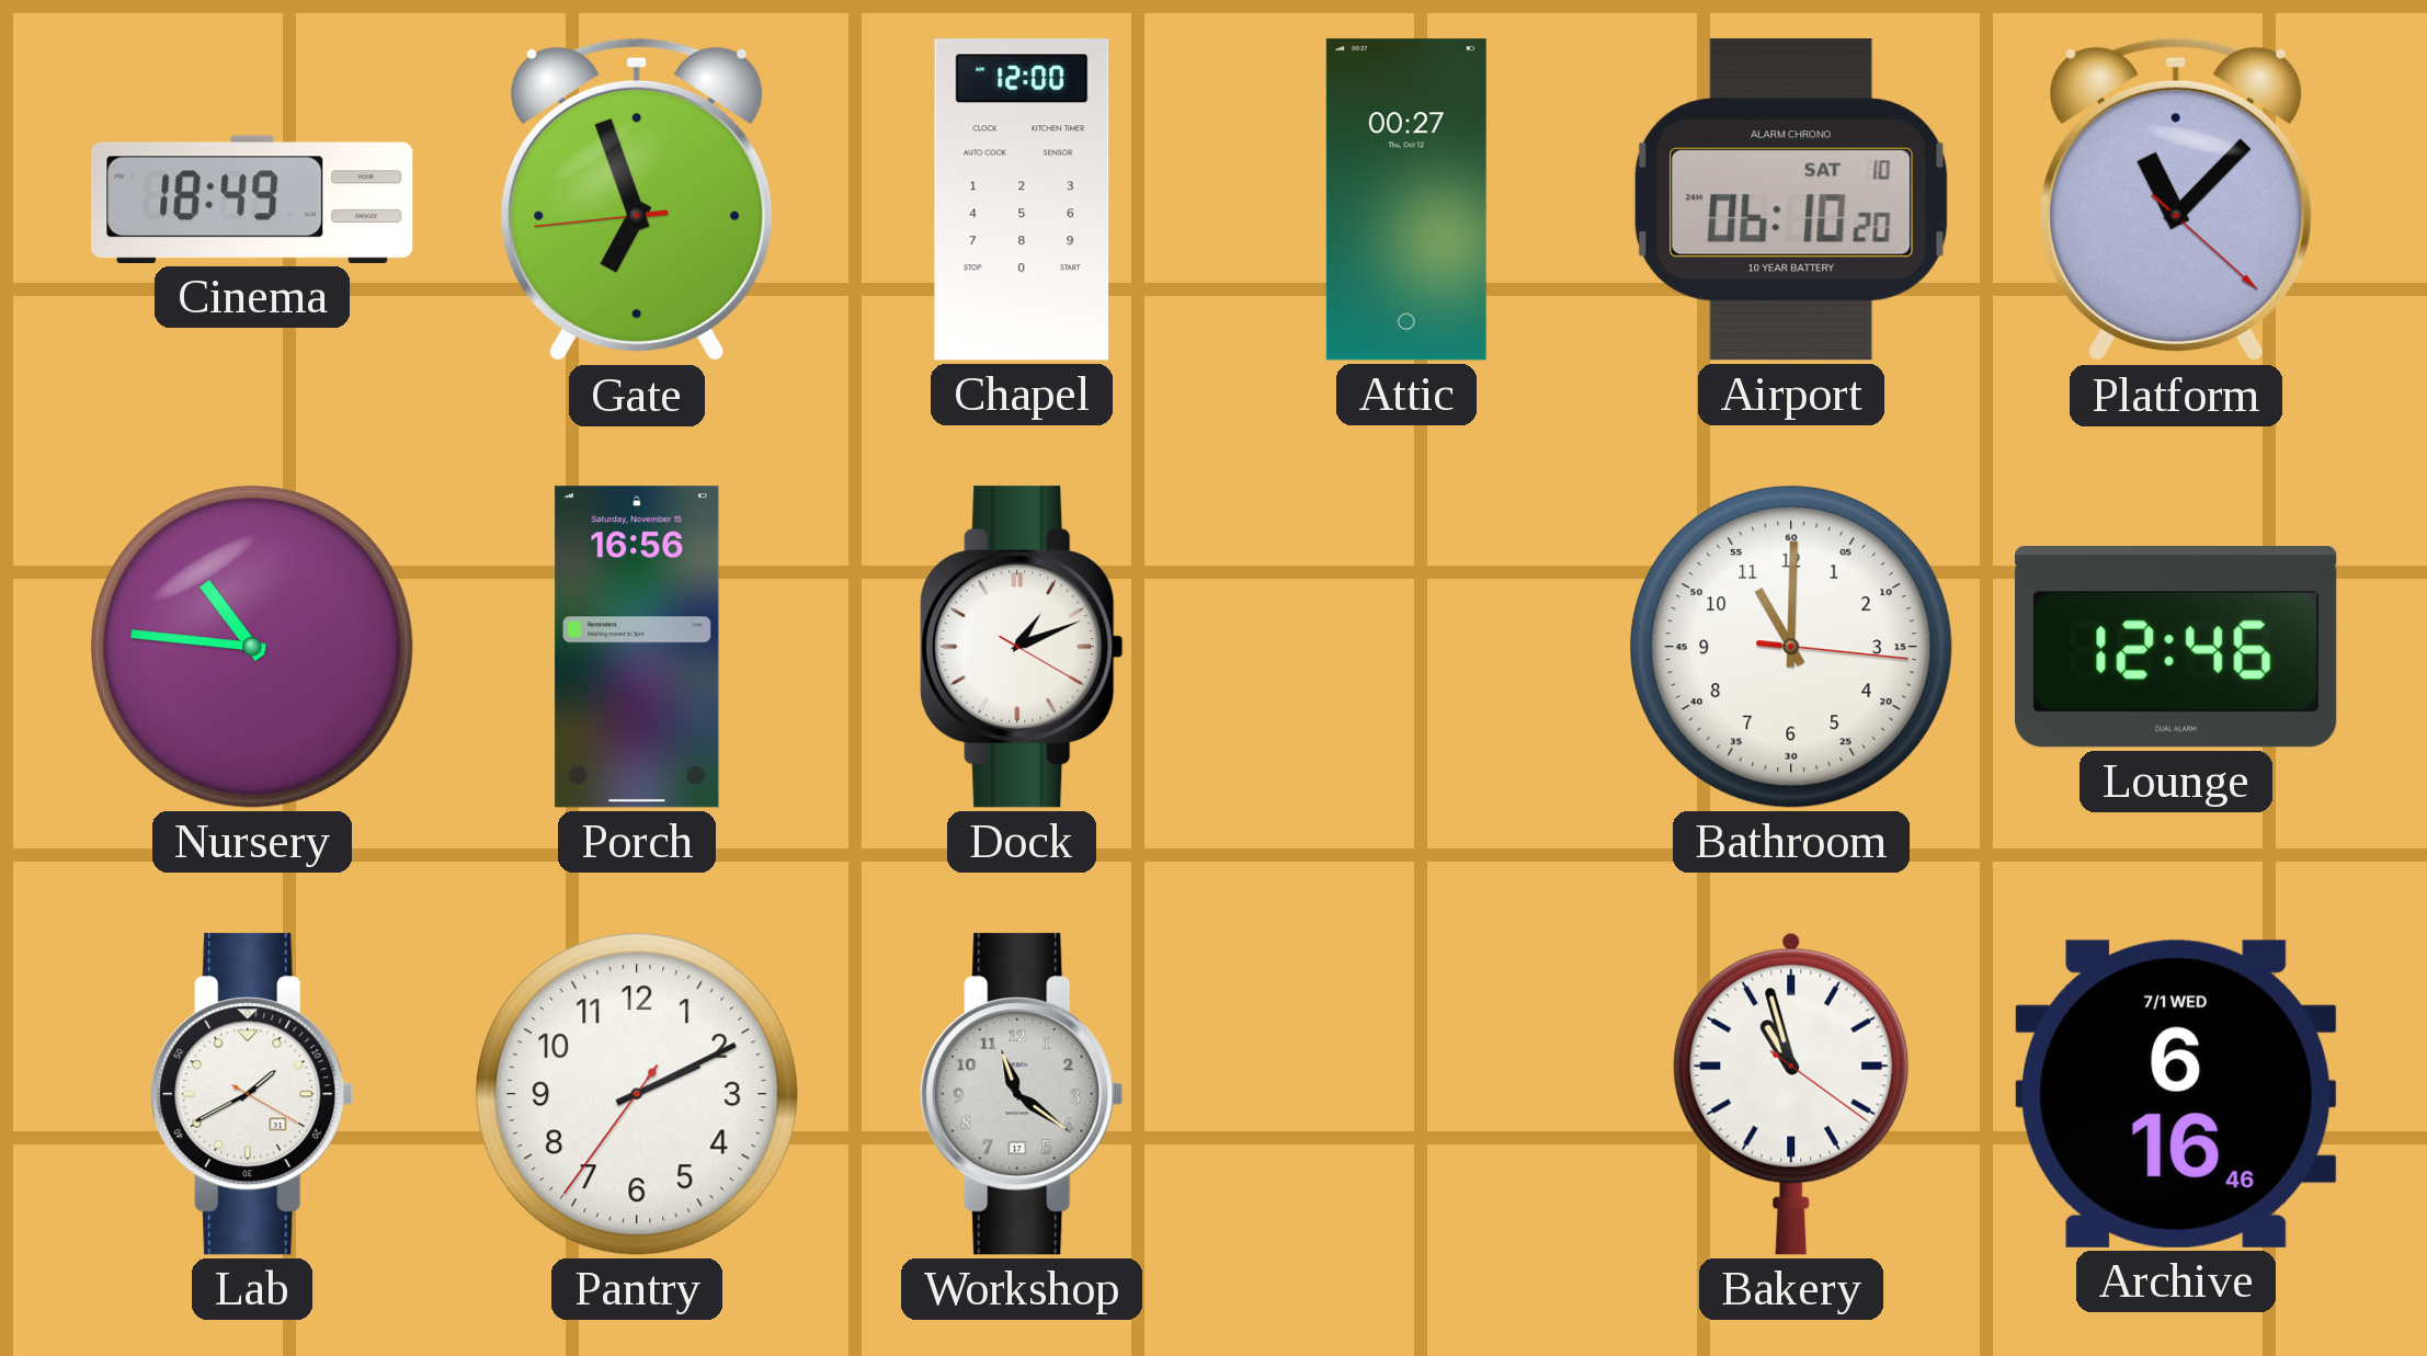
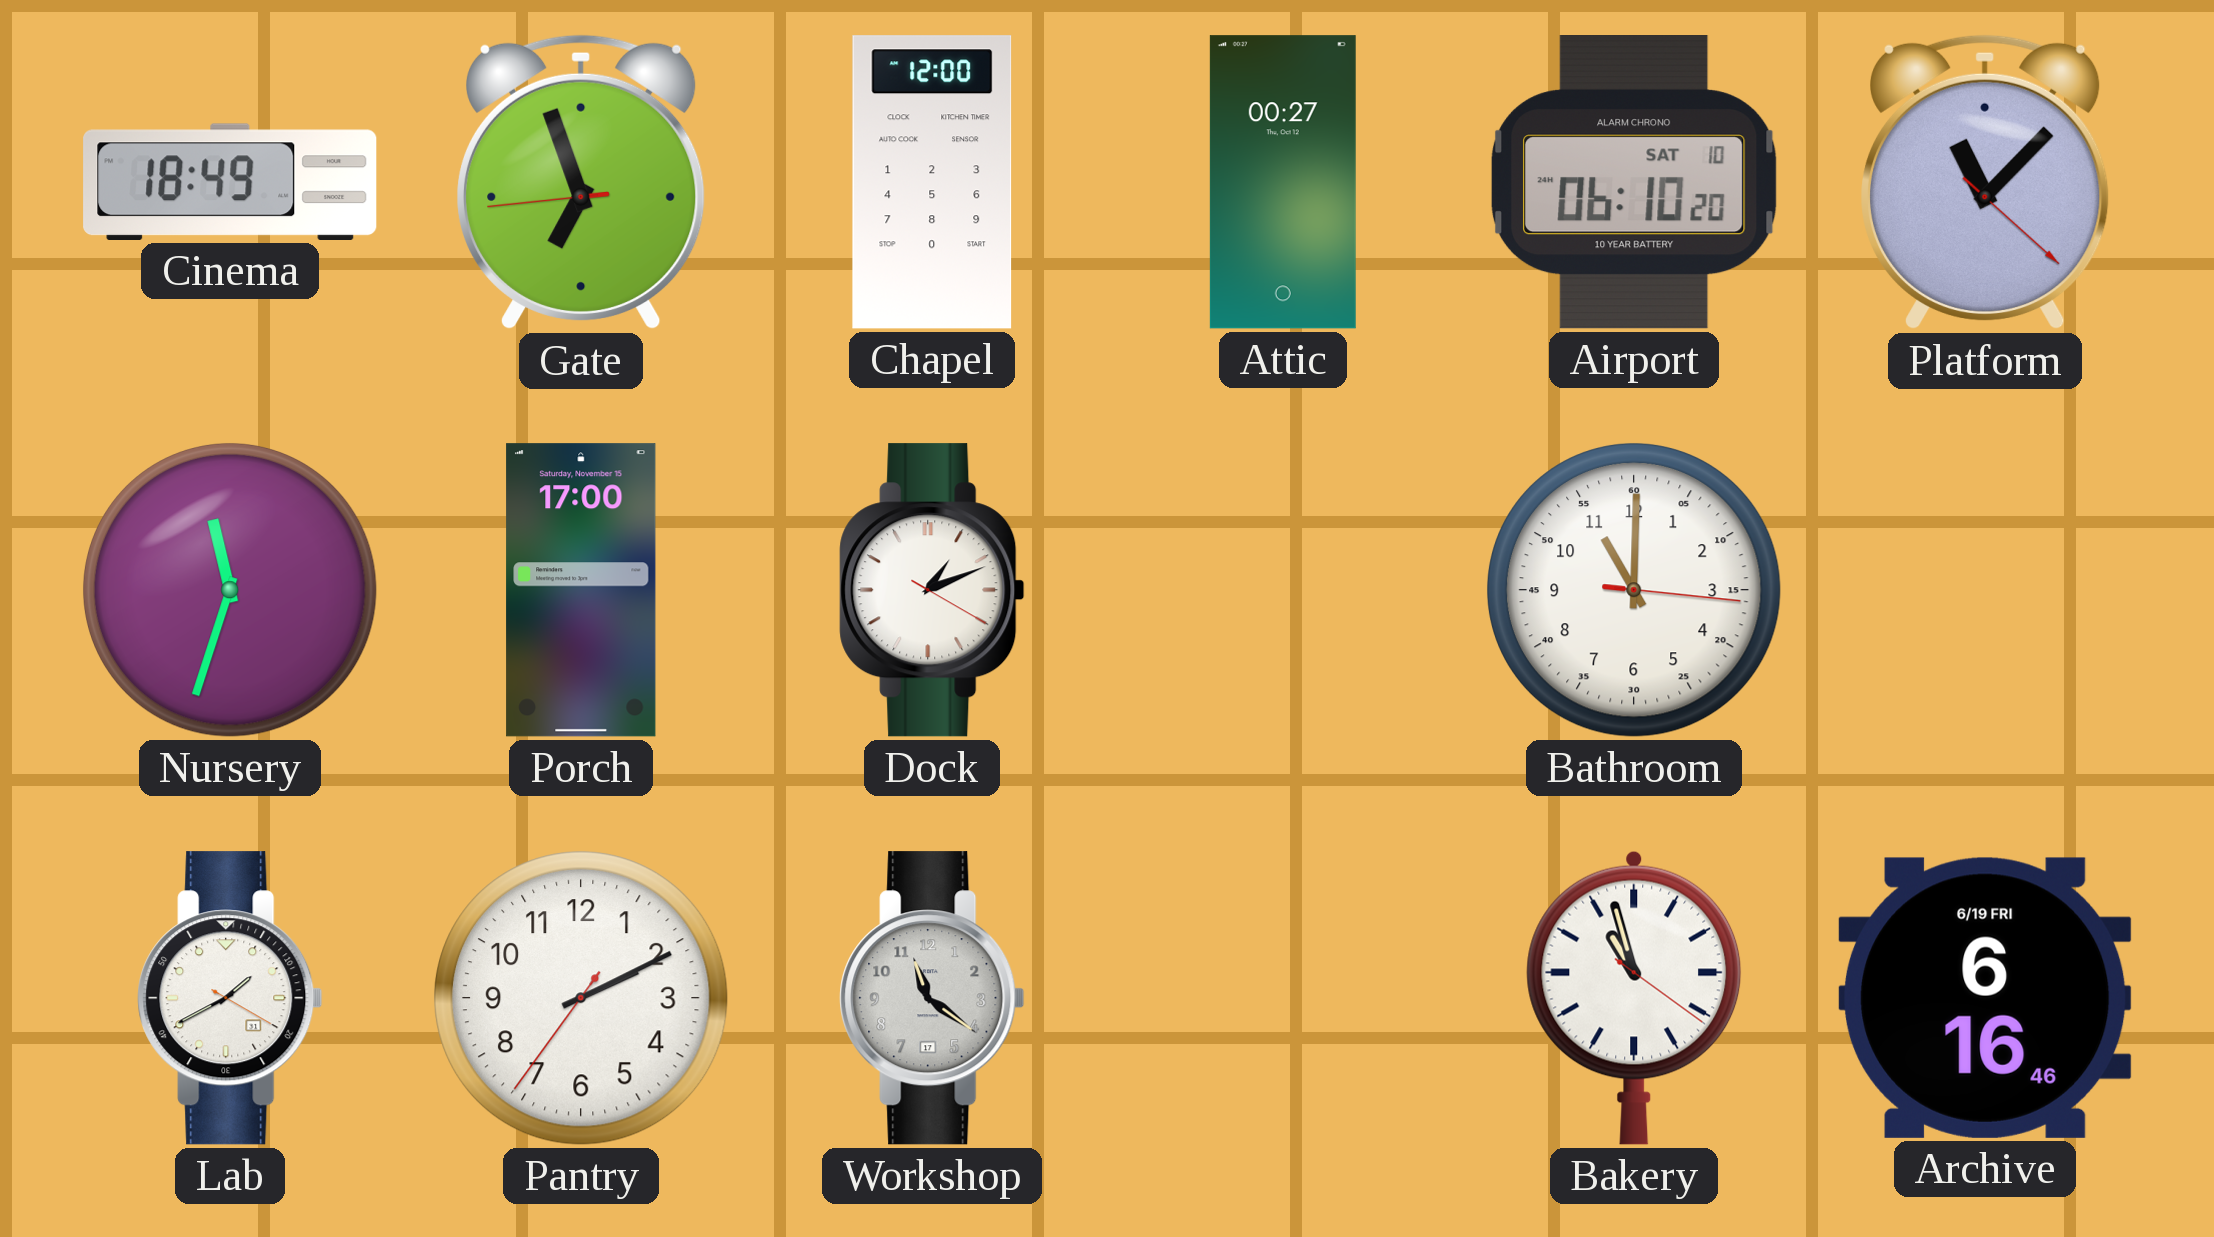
Nursery: 10:46 -> 11:33
Porch: 16:56 -> 17:00
Lounge: 12:46 -> none
Archive date: 7/1 WED -> 6/19 FRI
